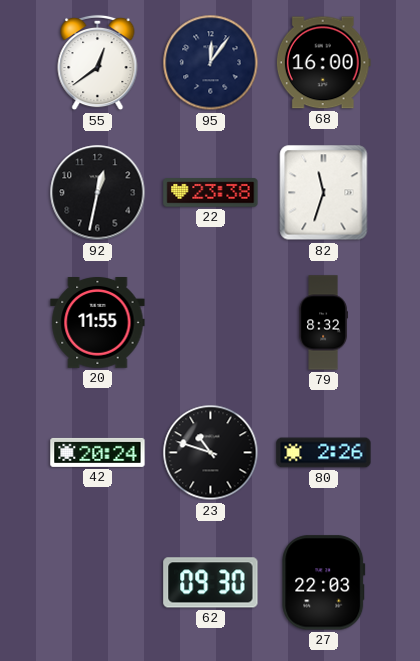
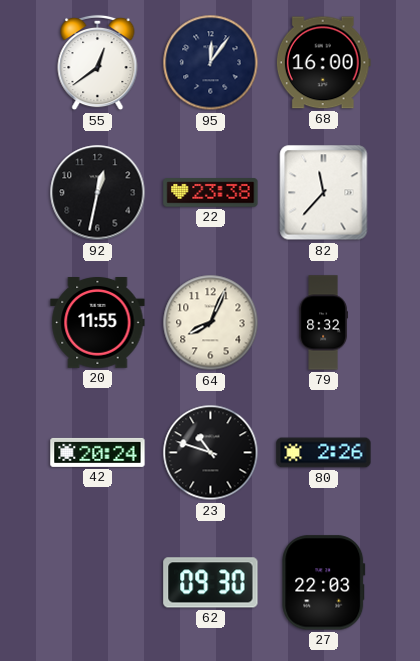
82: 11:33 -> 11:37
64: none -> 8:04
